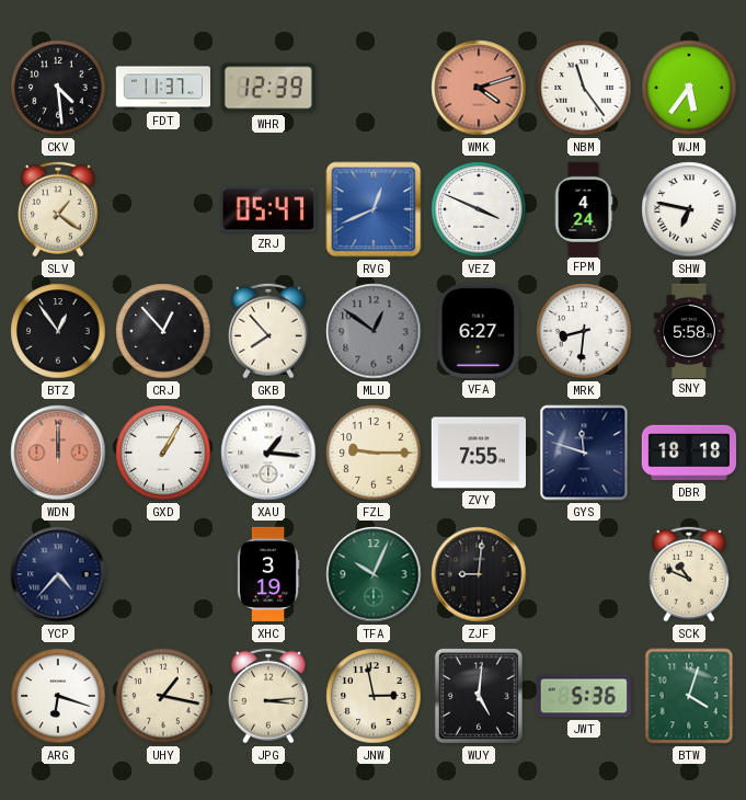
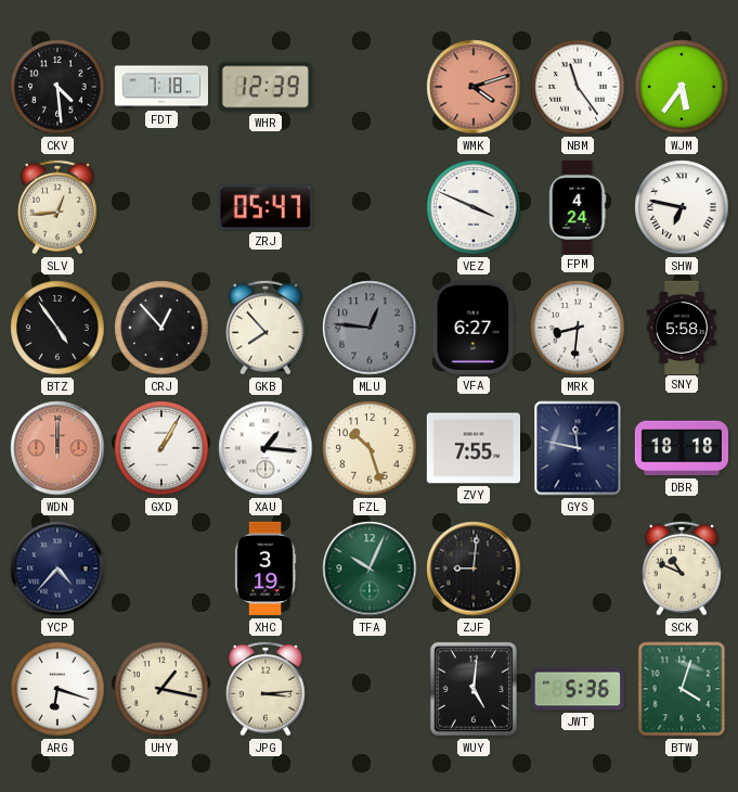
FDT: 11:37 -> 7:18
SLV: 1:21 -> 12:44
RVG: 12:41 -> none
BTZ: 12:54 -> 4:54
MLU: 12:51 -> 12:46
FZL: 9:15 -> 10:27
GYS: 11:48 -> 11:47
JNW: 2:58 -> none
